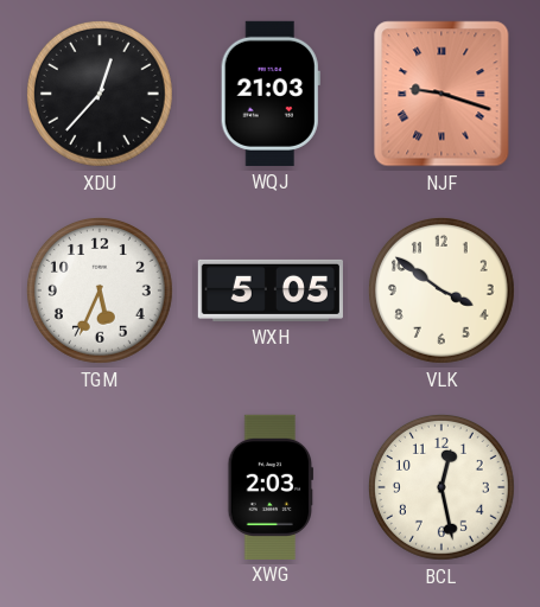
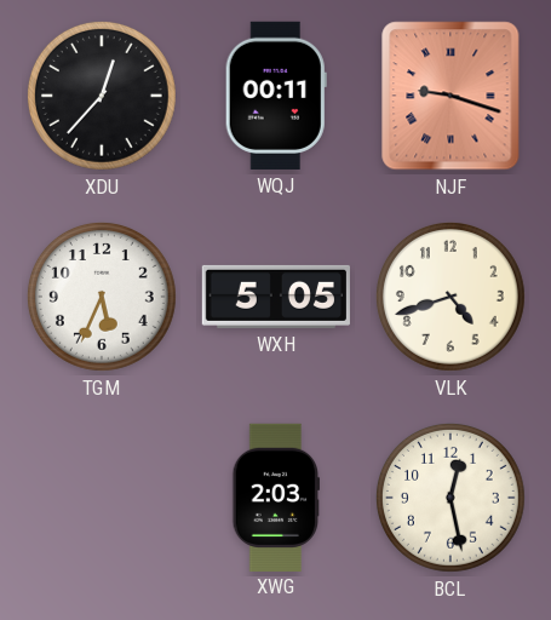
WQJ: 21:03 -> 00:11
VLK: 3:51 -> 4:42
